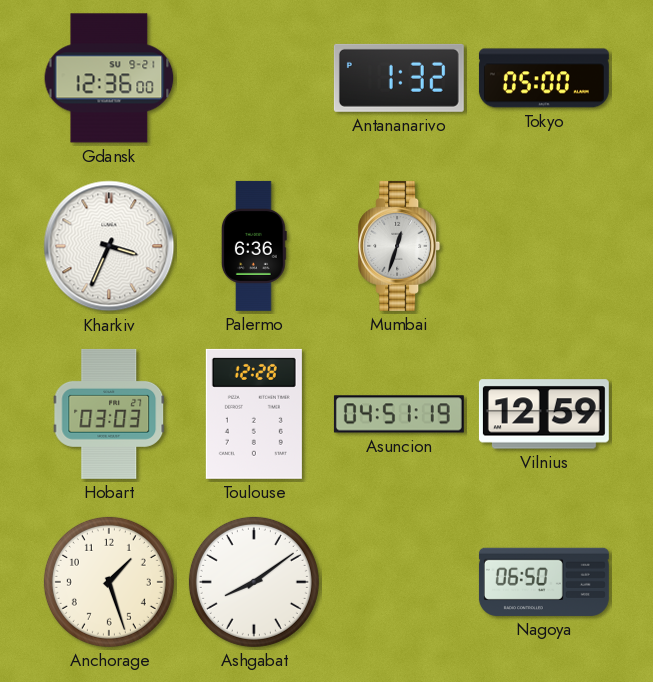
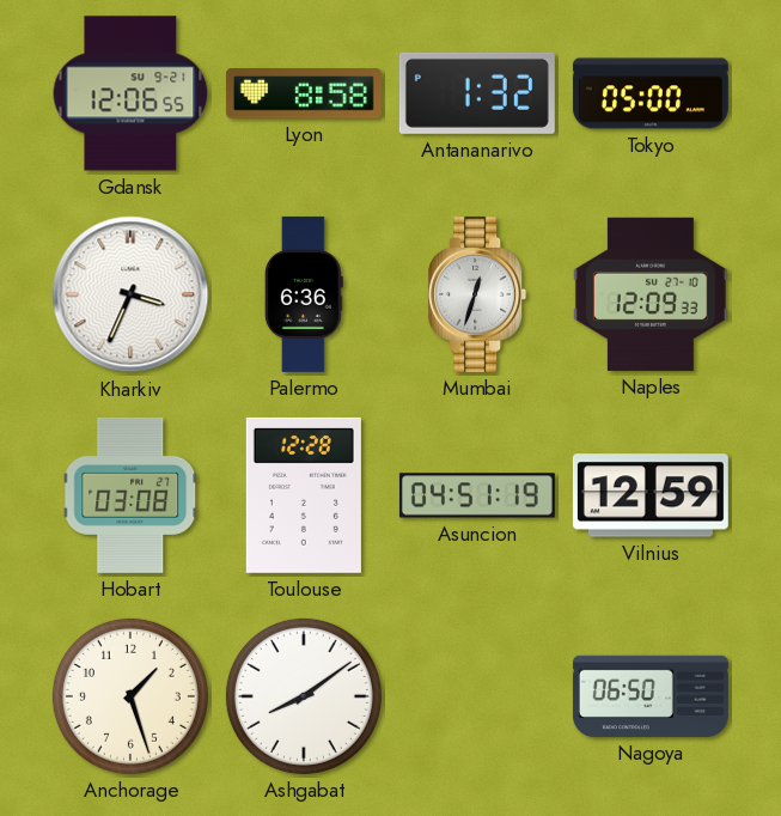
Gdansk: 12:36 -> 12:06
Lyon: none -> 8:58
Naples: none -> 12:09
Hobart: 03:03 -> 03:08
